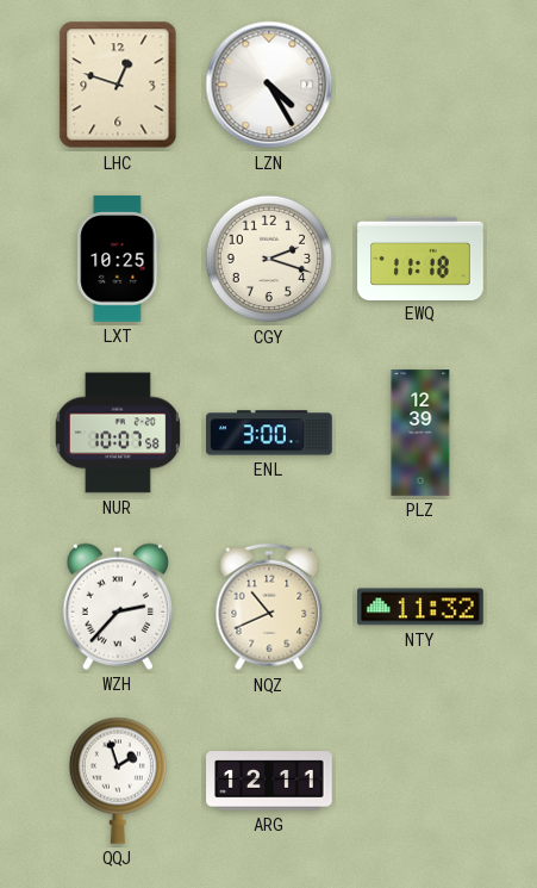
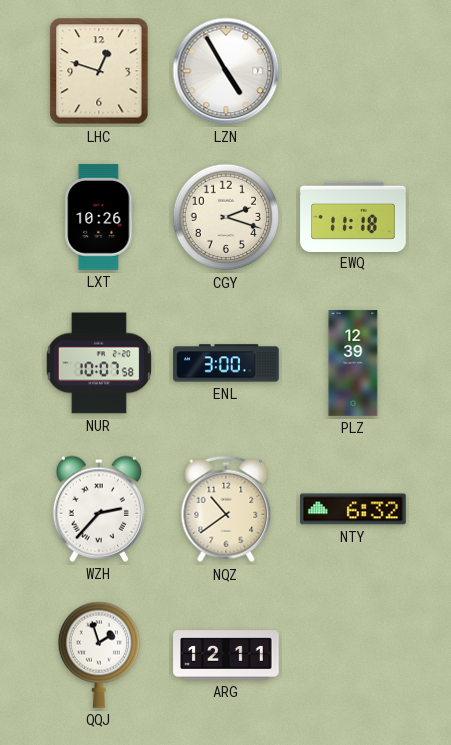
LZN: 4:25 -> 4:55
LXT: 10:25 -> 10:26
NQZ: 10:41 -> 10:39
NTY: 11:32 -> 6:32
